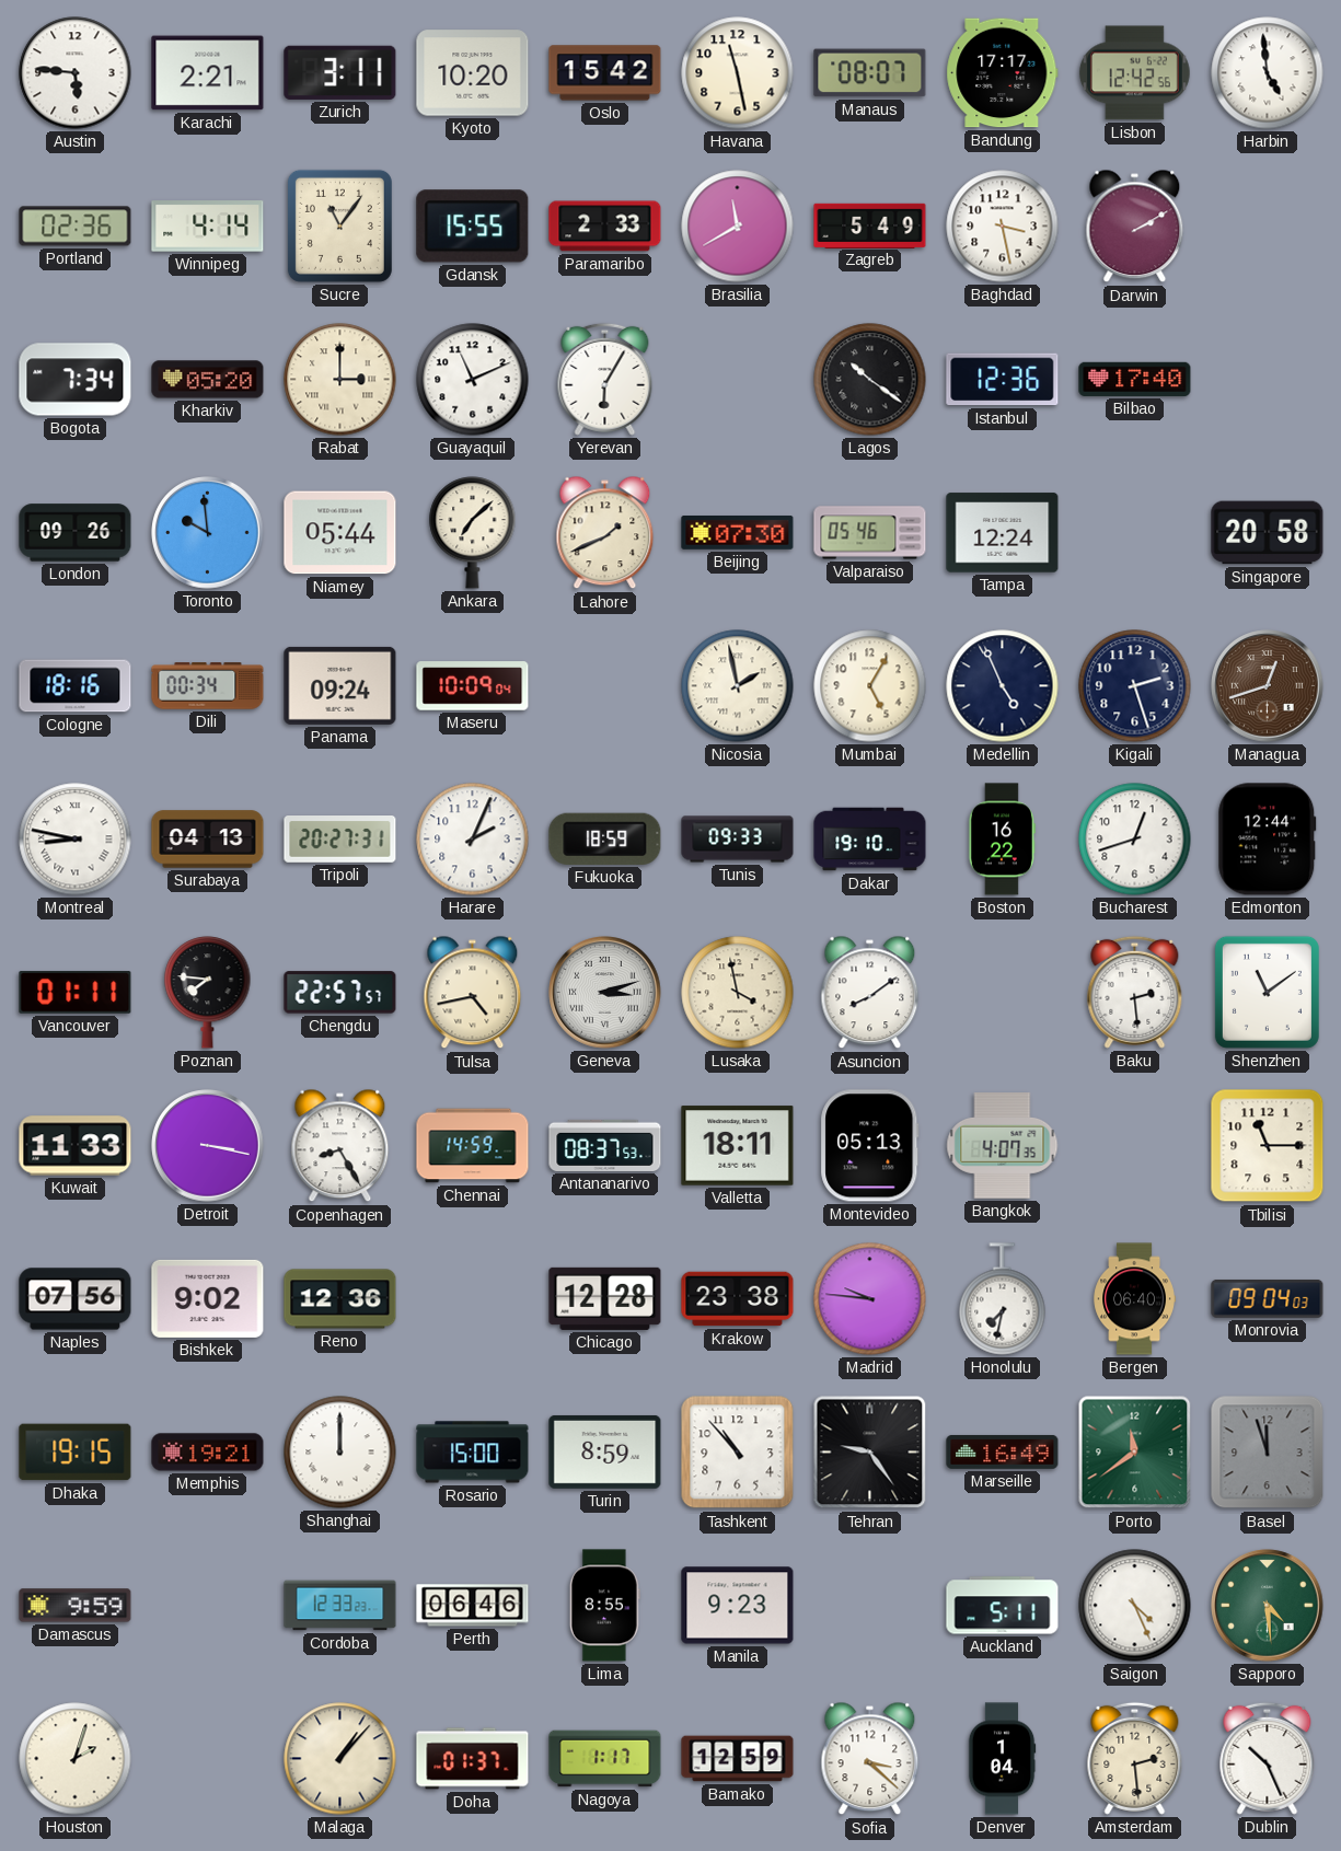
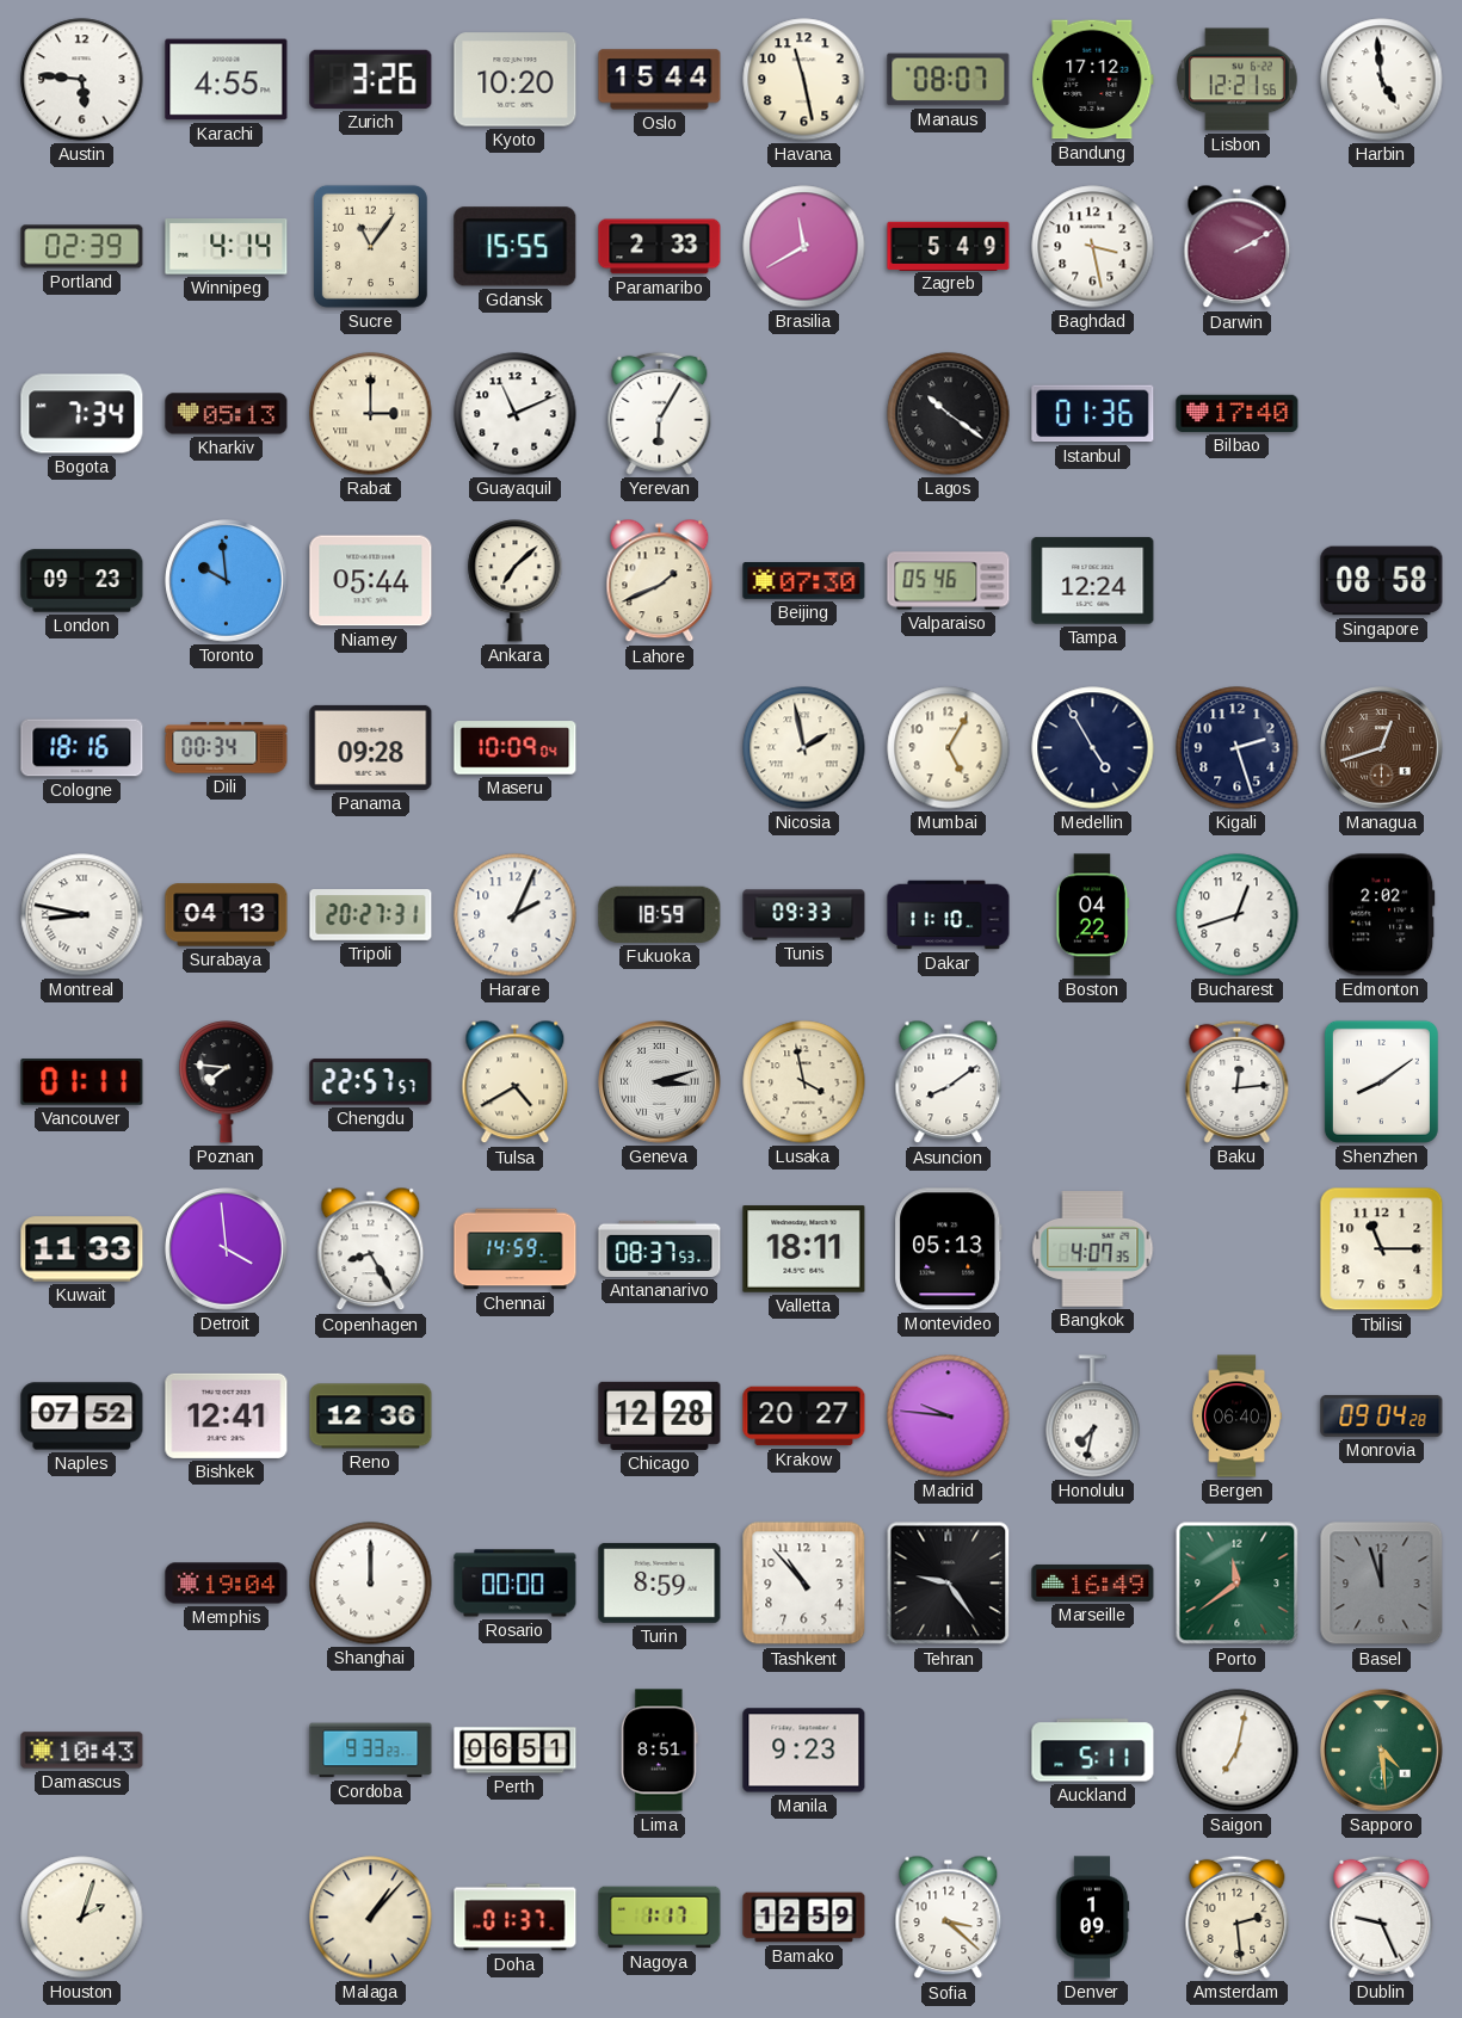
Karachi: 2:21 -> 4:55
Zurich: 3:11 -> 3:26
Oslo: 15:42 -> 15:44
Bandung: 17:17 -> 17:12
Lisbon: 12:42 -> 12:21
Portland: 02:36 -> 02:39
Kharkiv: 05:20 -> 05:13
Istanbul: 12:36 -> 01:36
London: 09:26 -> 09:23
Singapore: 20:58 -> 08:58
Panama: 09:24 -> 09:28
Medellin: 4:56 -> 4:55
Dakar: 19:10 -> 11:10
Boston: 16:22 -> 04:22
Edmonton: 12:44 -> 2:02
Tulsa: 4:43 -> 4:40
Baku: 2:29 -> 12:14
Shenzhen: 11:09 -> 8:09
Detroit: 3:17 -> 3:59
Naples: 07:56 -> 07:52
Bishkek: 9:02 -> 12:41
Krakow: 23:38 -> 20:27
Monrovia: 09:04:03 -> 09:04:28
Dhaka: 19:15 -> none
Memphis: 19:21 -> 19:04
Rosario: 15:00 -> 00:00
Damascus: 9:59 -> 10:43
Cordoba: 12:33 -> 9:33
Perth: 06:46 -> 06:51
Lima: 8:55 -> 8:51
Saigon: 4:26 -> 7:02
Denver: 1:04 -> 1:09
Dublin: 10:26 -> 9:26
